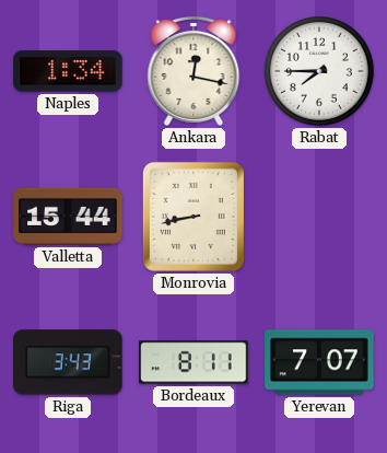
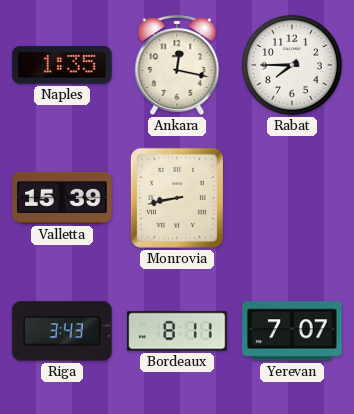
Naples: 1:34 -> 1:35
Valletta: 15:44 -> 15:39
